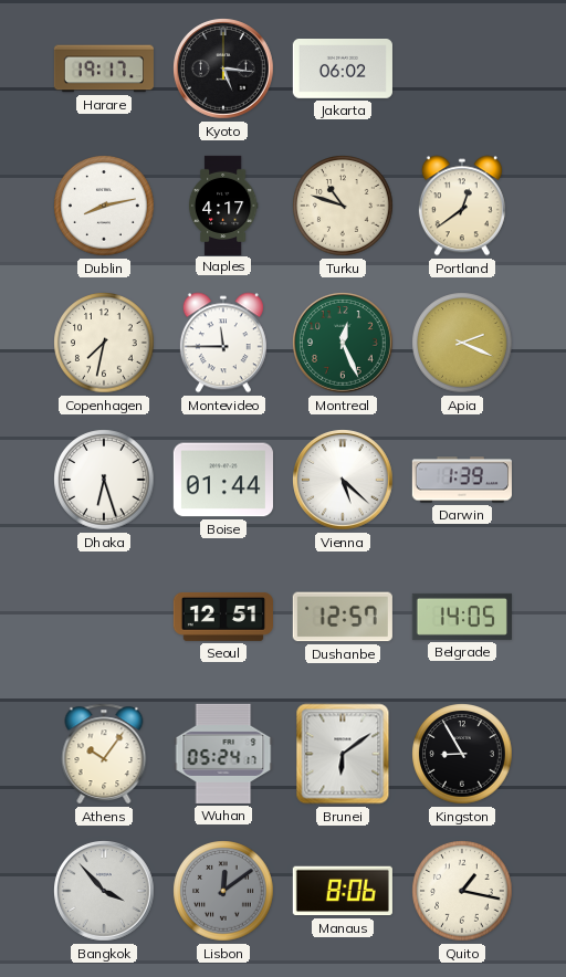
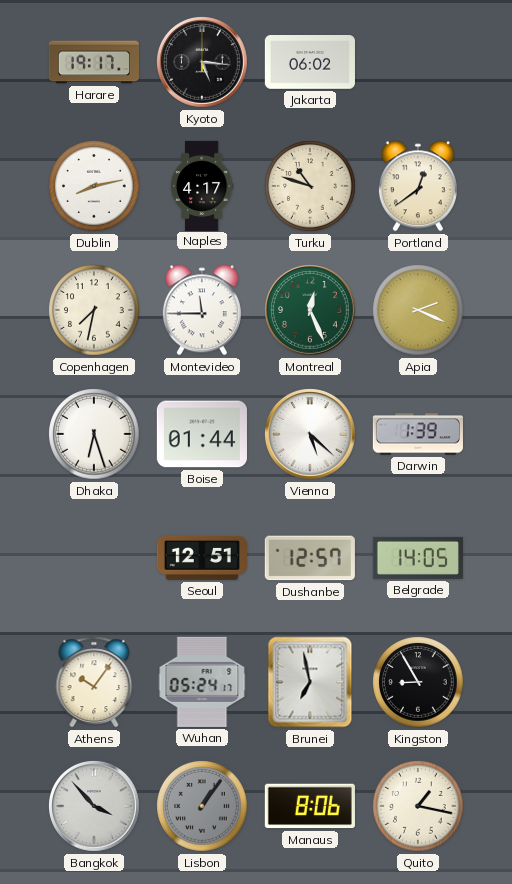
Brunei: 6:09 -> 6:58
Lisbon: 12:09 -> 1:06
